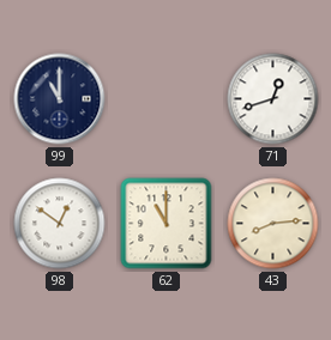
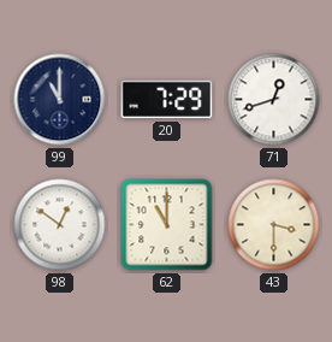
20: none -> 7:29
43: 8:14 -> 3:30
